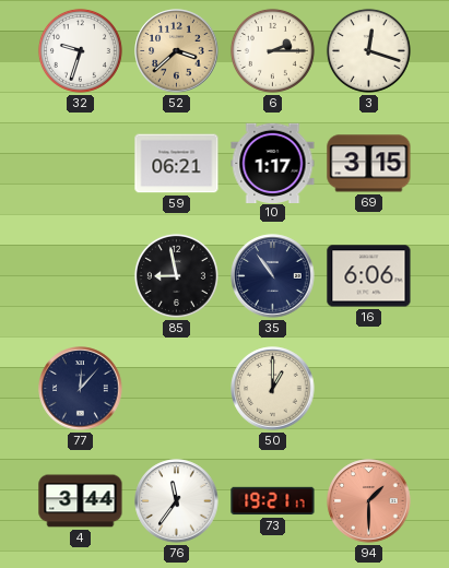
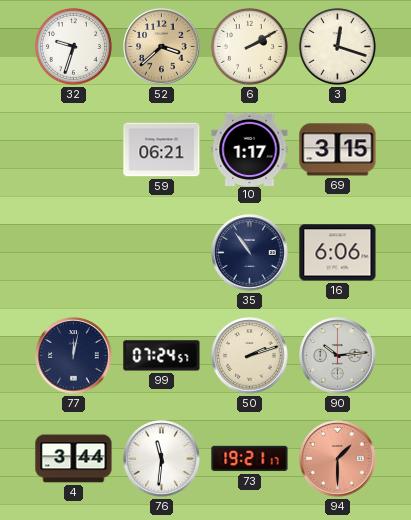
6: 2:15 -> 2:10
85: 8:58 -> none
77: 12:07 -> 12:02
99: none -> 07:24
50: 1:00 -> 2:12
90: none -> 10:14
76: 11:36 -> 11:31
